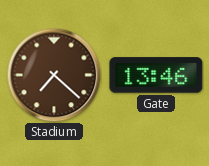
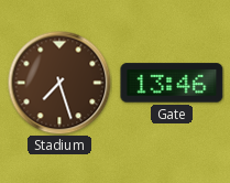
Stadium: 7:22 -> 7:27
